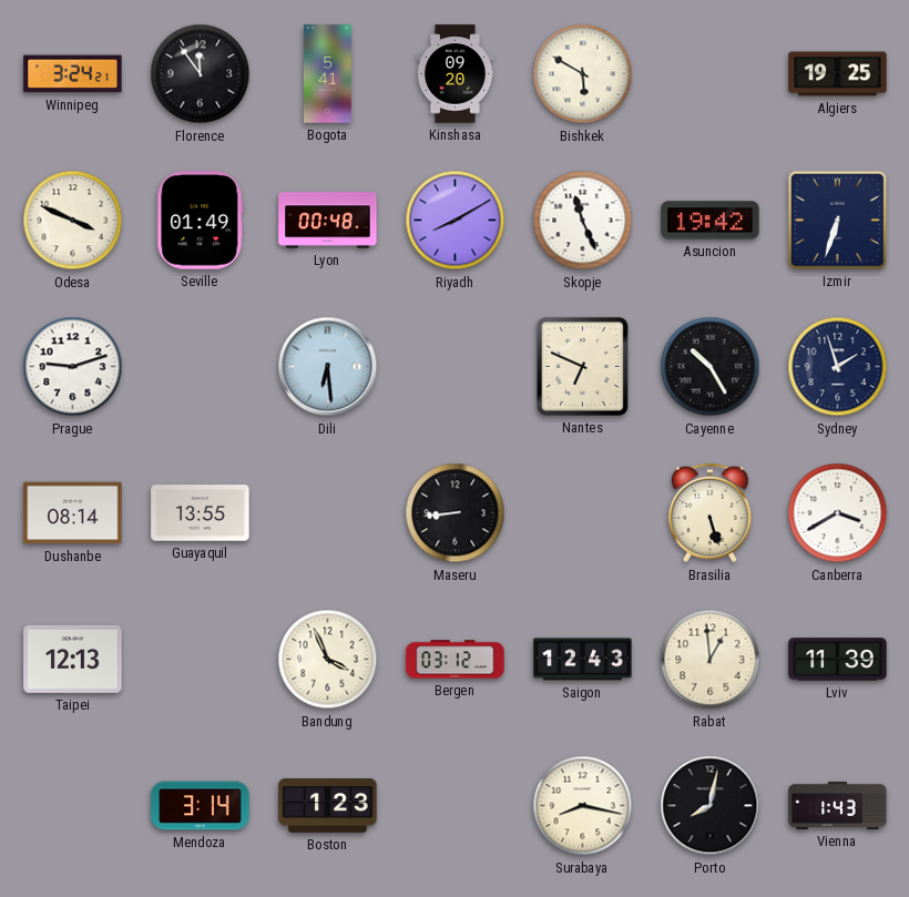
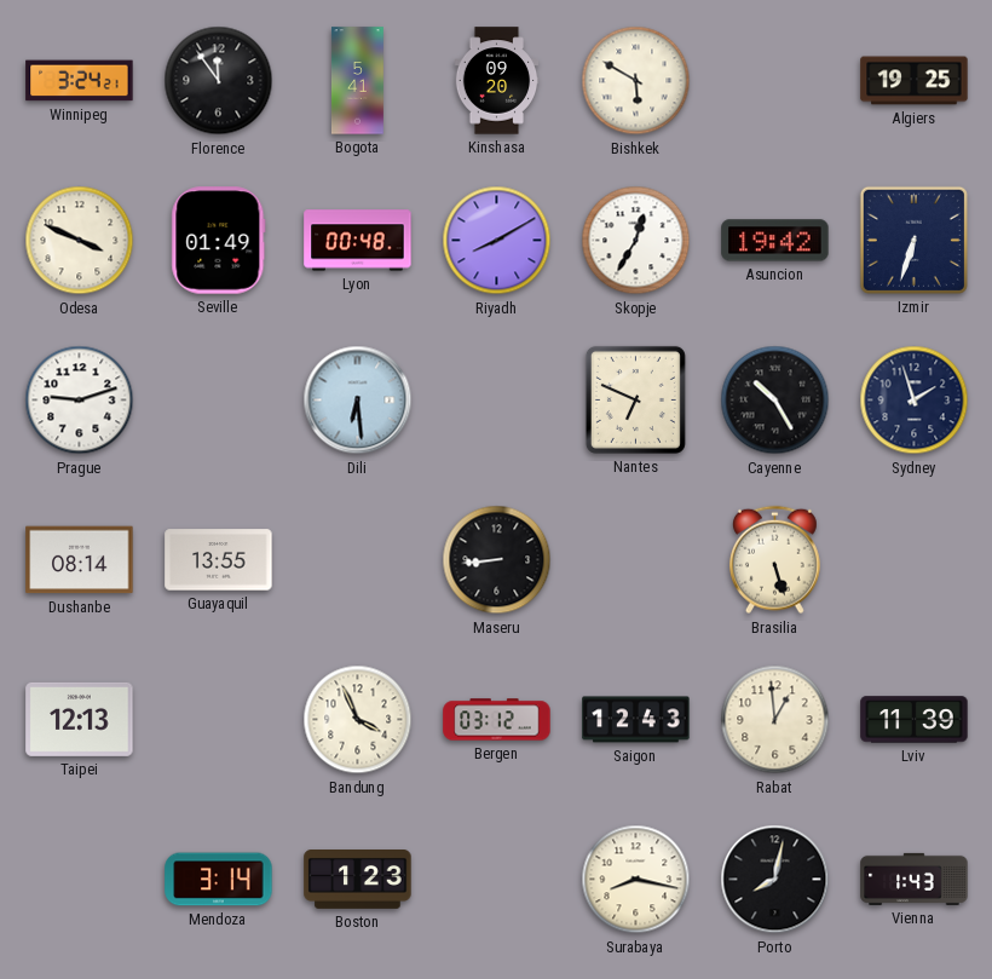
Skopje: 11:26 -> 12:35
Canberra: 3:40 -> none
